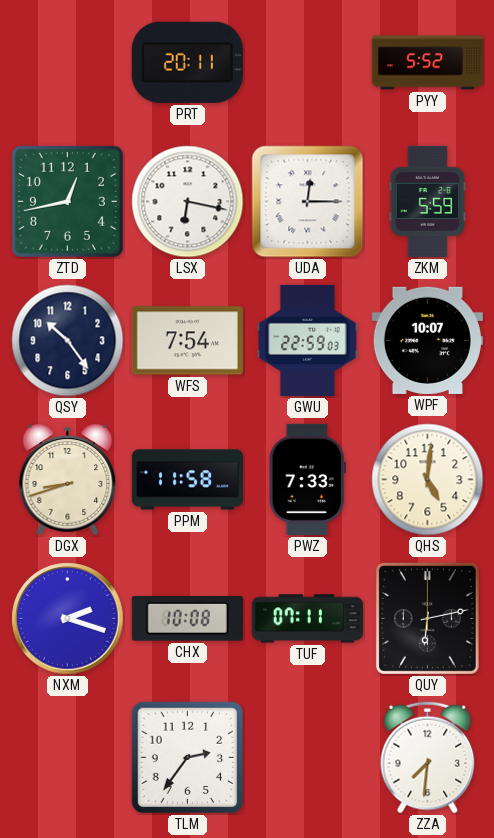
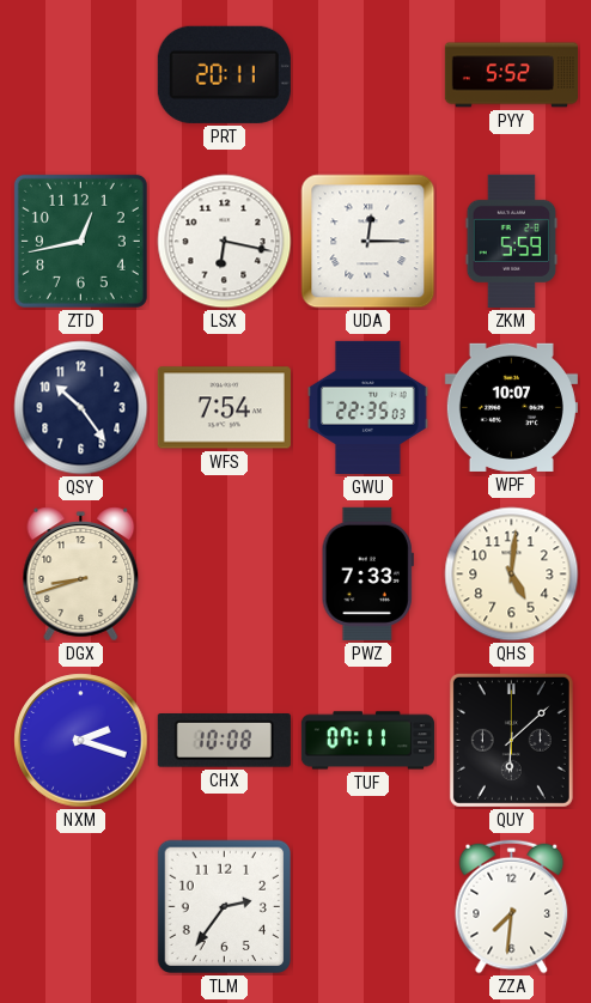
GWU: 22:59 -> 22:35
PPM: 11:58 -> none
QUY: 6:13 -> 6:08
